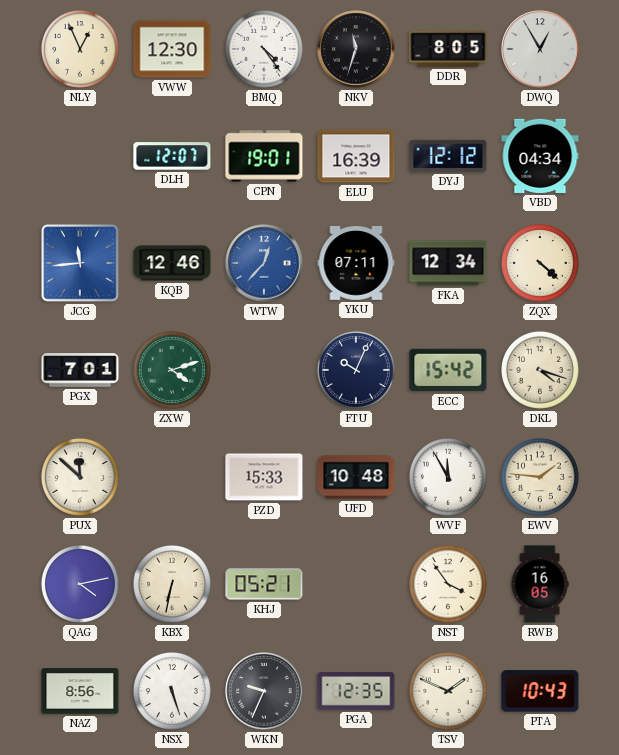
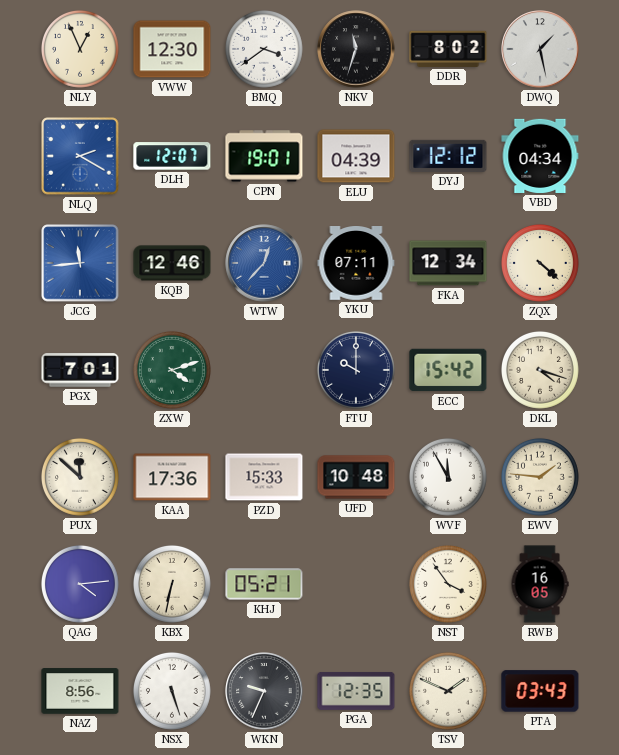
BMQ: 4:24 -> 3:39
DDR: 8:05 -> 8:02
DWQ: 12:55 -> 1:28
NLQ: none -> 2:20
ELU: 16:39 -> 04:39
FTU: 10:04 -> 10:00
KAA: none -> 17:36
QAG: 4:13 -> 4:14
PTA: 10:43 -> 03:43
